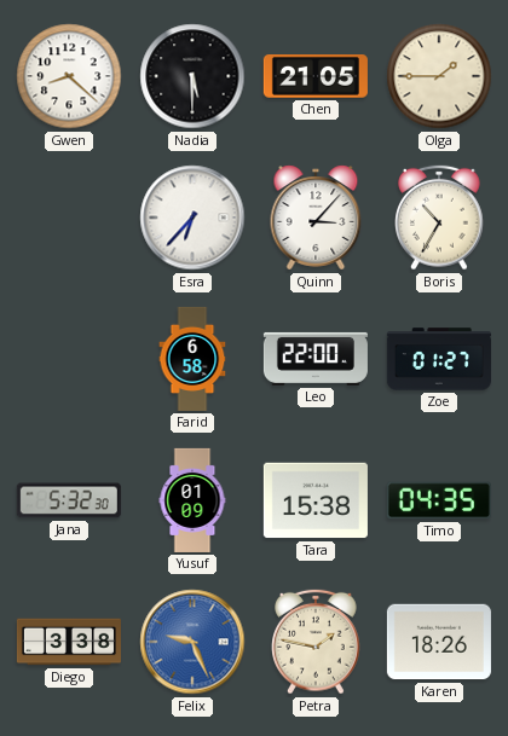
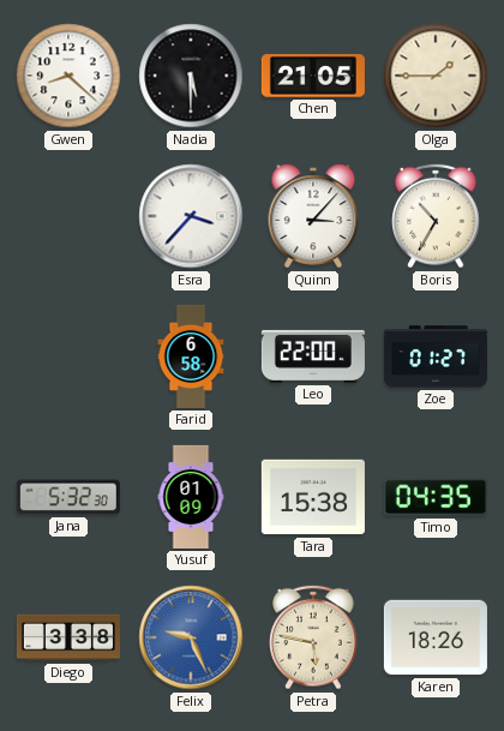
Esra: 6:37 -> 3:37
Petra: 1:47 -> 5:47
